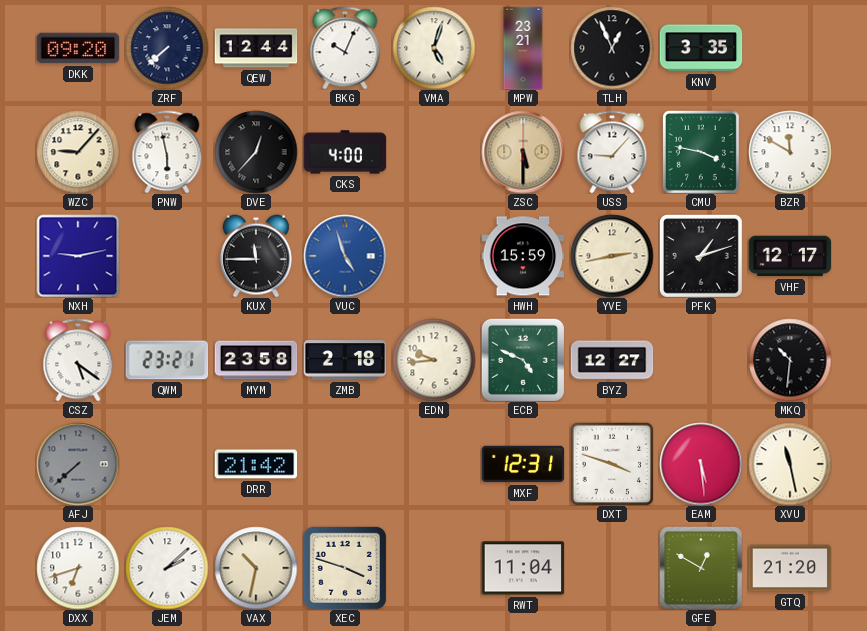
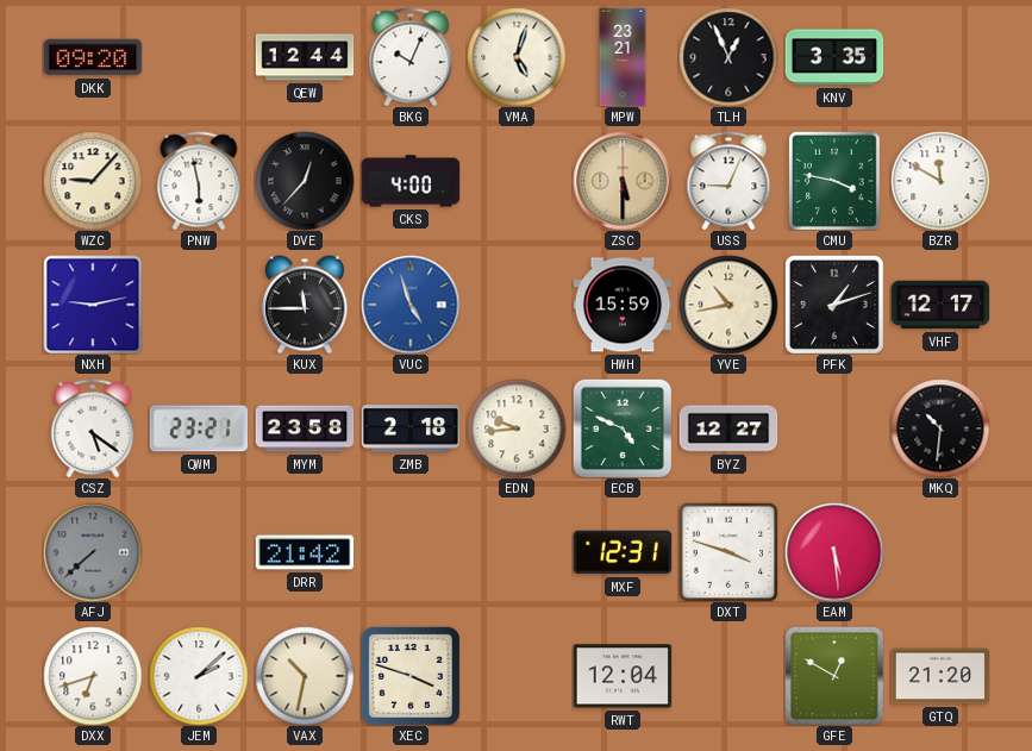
ZRF: 7:38 -> none
USS: 9:07 -> 9:04
YVE: 2:43 -> 10:43
XVU: 11:28 -> none
RWT: 11:04 -> 12:04
